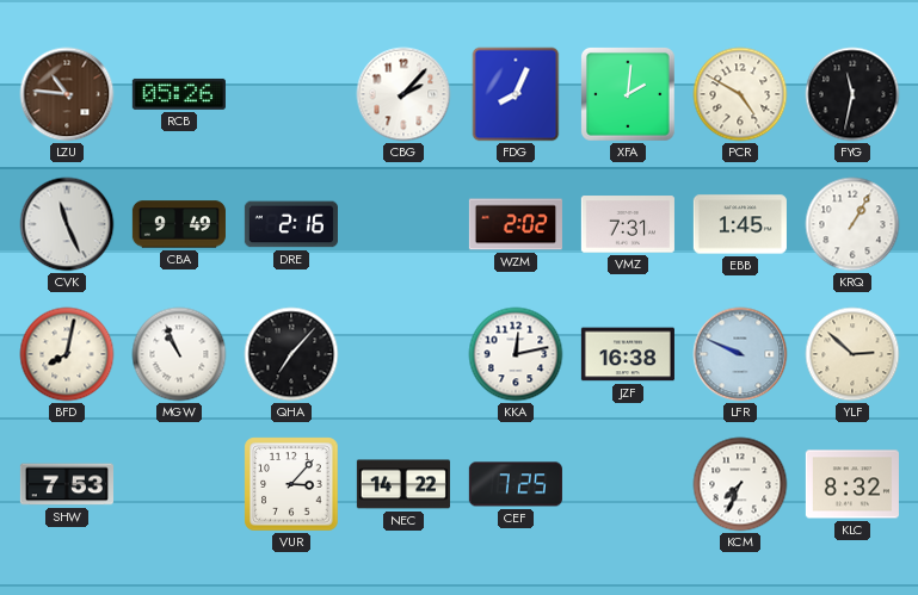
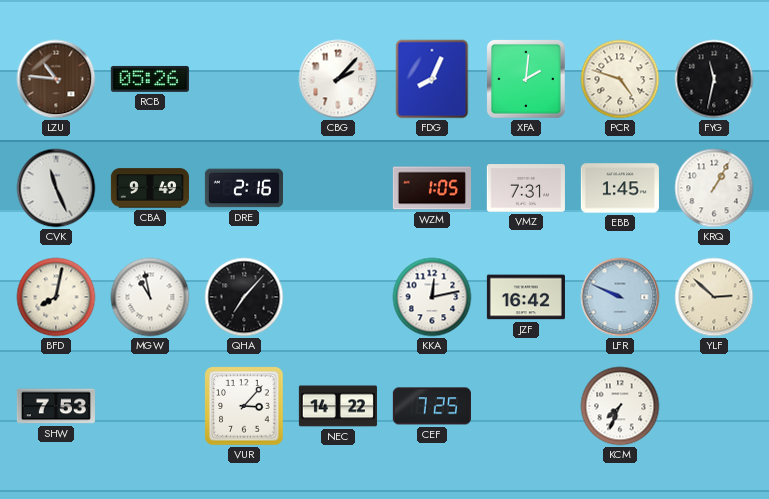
PCR: 4:50 -> 4:48
WZM: 2:02 -> 1:05
MGW: 10:56 -> 10:58
JZF: 16:38 -> 16:42
KLC: 8:32 -> none
